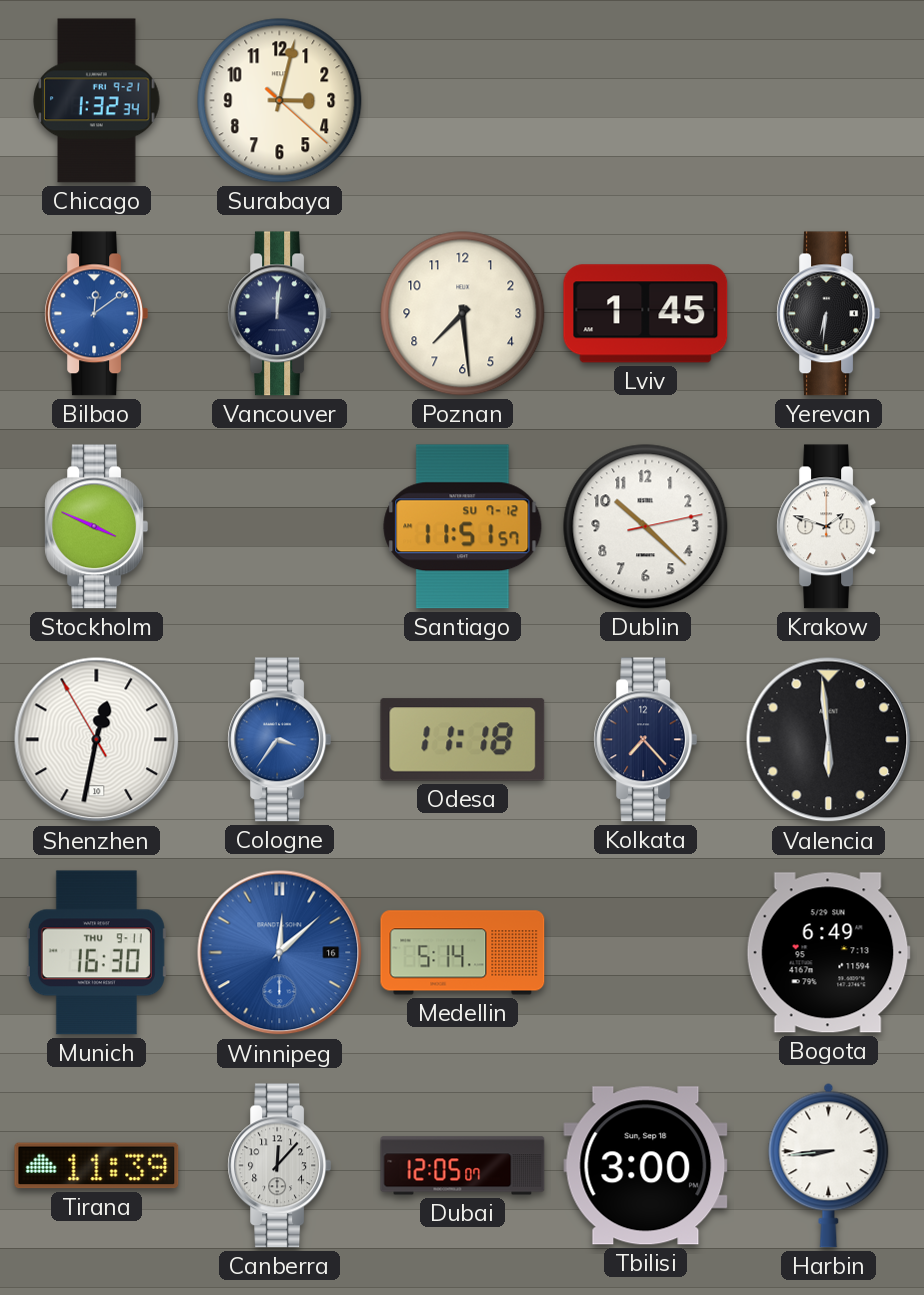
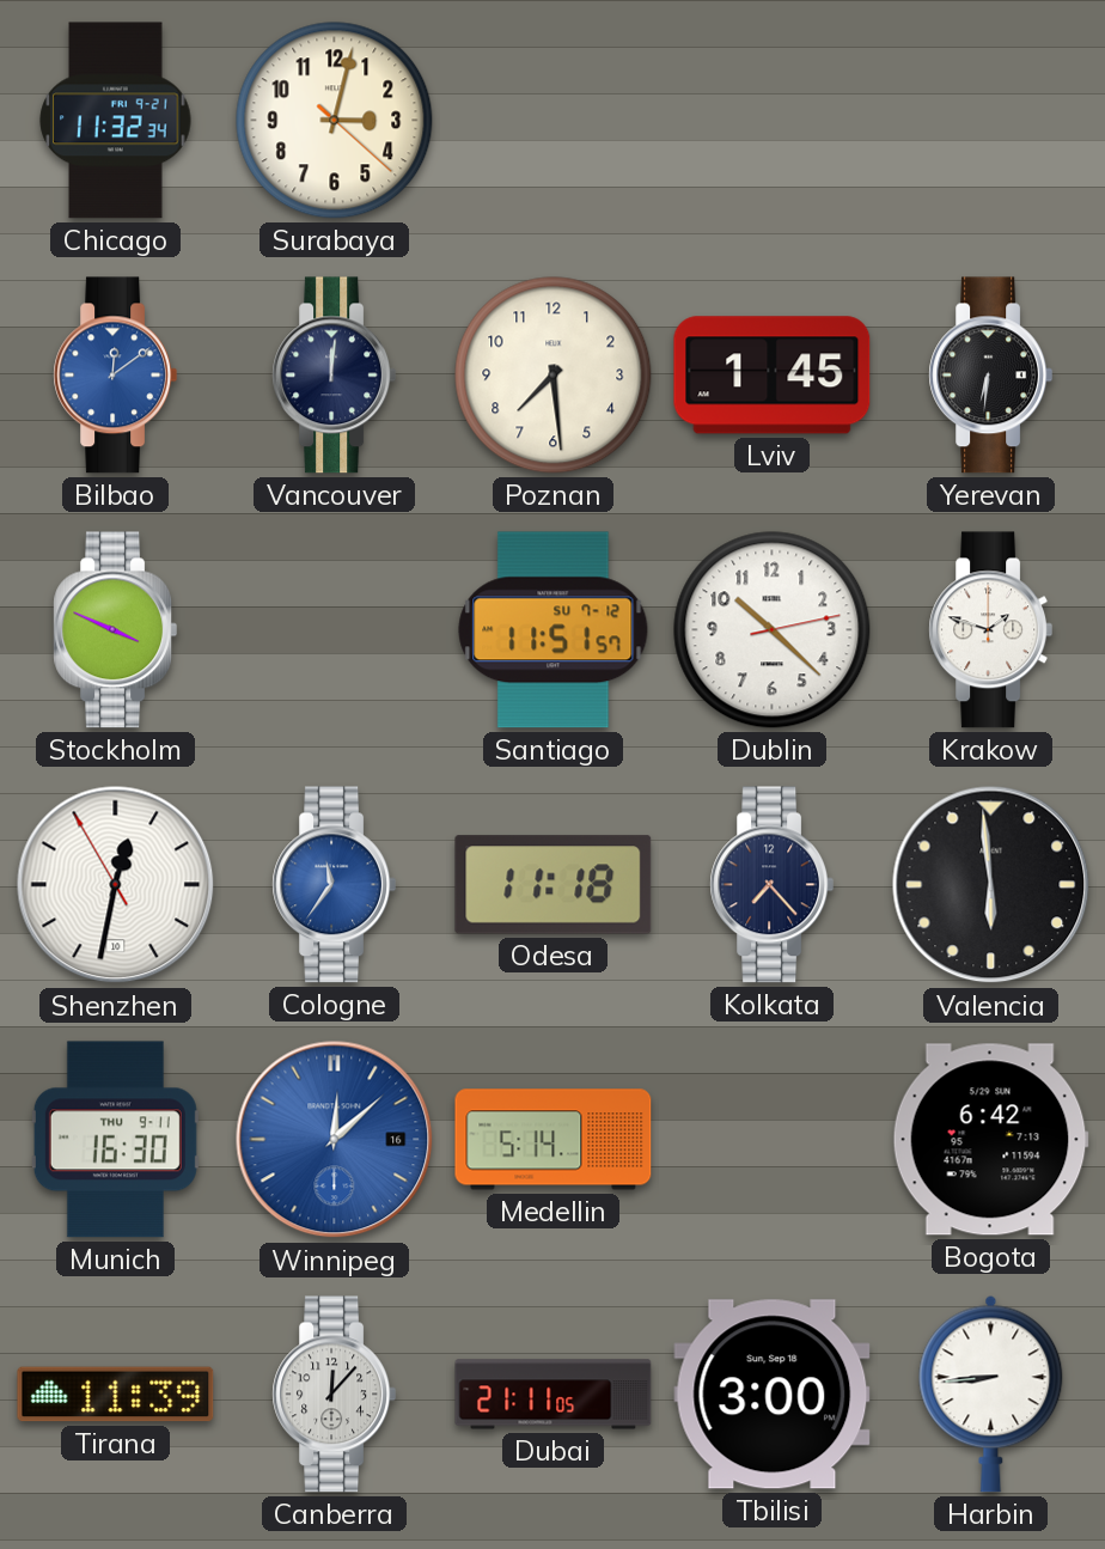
Chicago: 1:32 -> 11:32
Cologne: 3:36 -> 11:36
Bogota: 6:49 -> 6:42
Dubai: 12:05 -> 21:11
